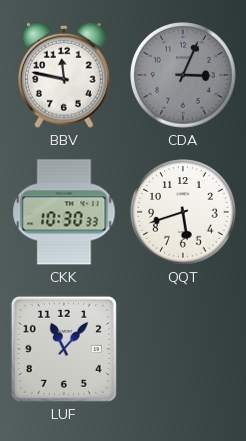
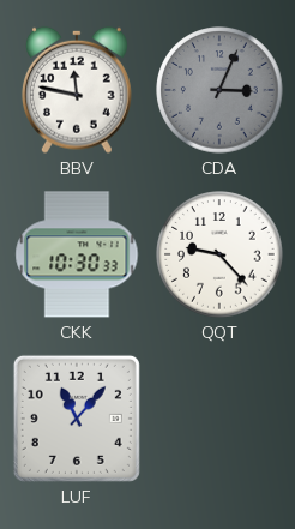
QQT: 5:42 -> 9:23
